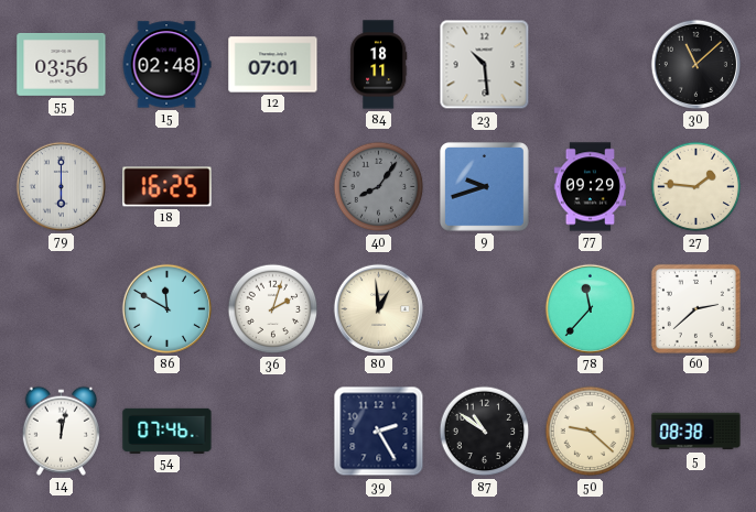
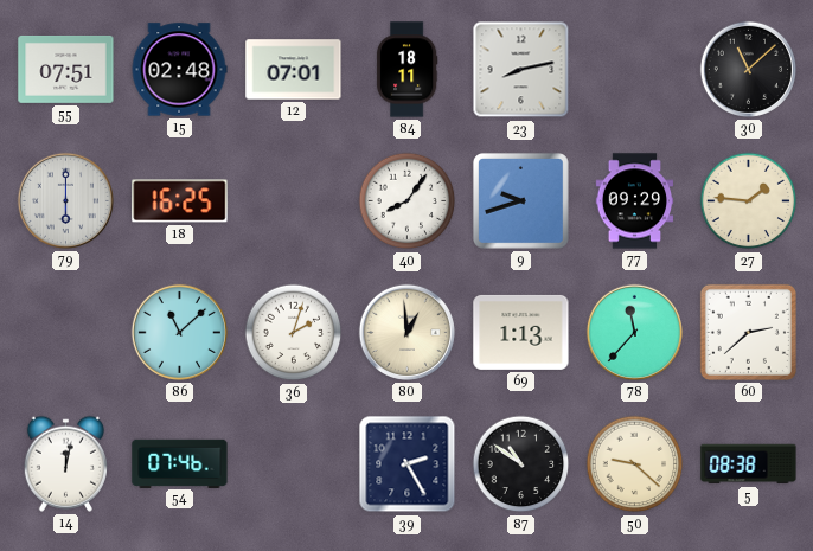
55: 03:56 -> 07:51
23: 10:29 -> 8:13
40 dial: grey -> white
86: 11:50 -> 11:08
69: none -> 1:13
